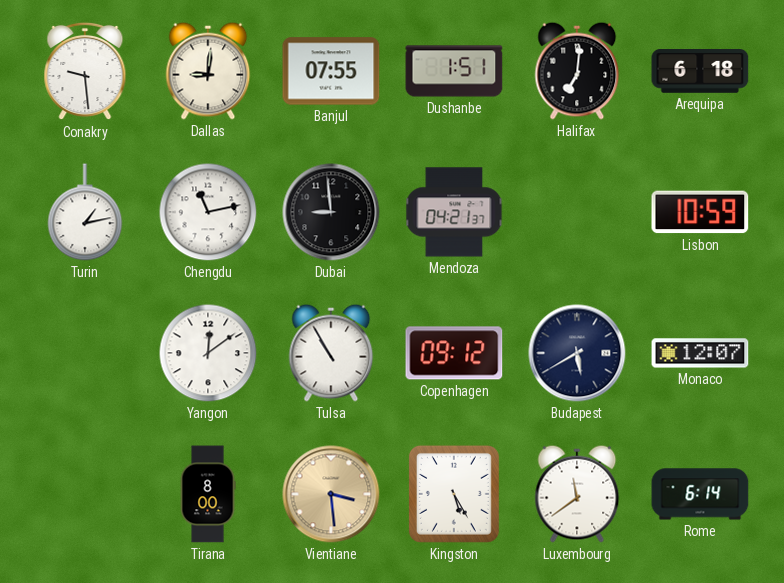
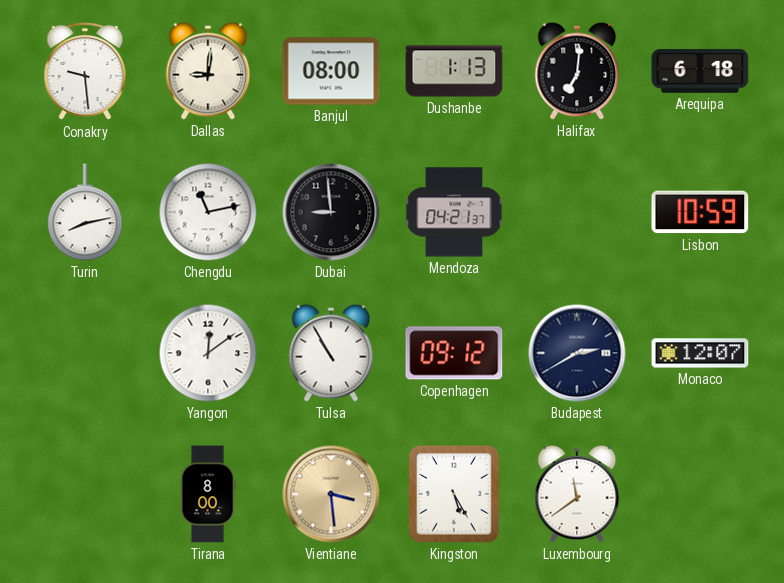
Banjul: 07:55 -> 08:00
Dushanbe: 1:51 -> 1:13
Turin: 1:13 -> 8:13
Budapest: 5:40 -> 2:40
Rome: 6:14 -> none
